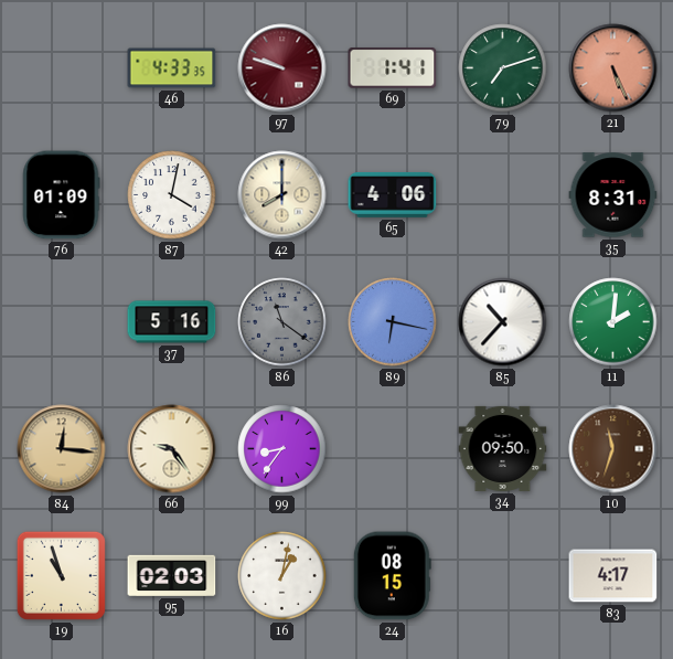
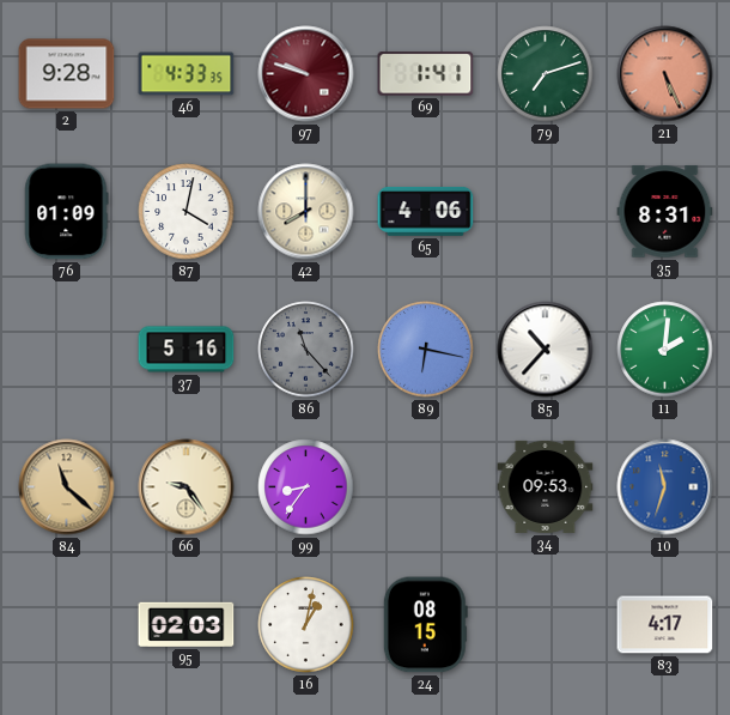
2: none -> 9:28
86: 11:21 -> 11:23
84: 12:16 -> 11:22
34: 09:50 -> 09:53
10 dial: brown -> blue
19: 10:57 -> none
